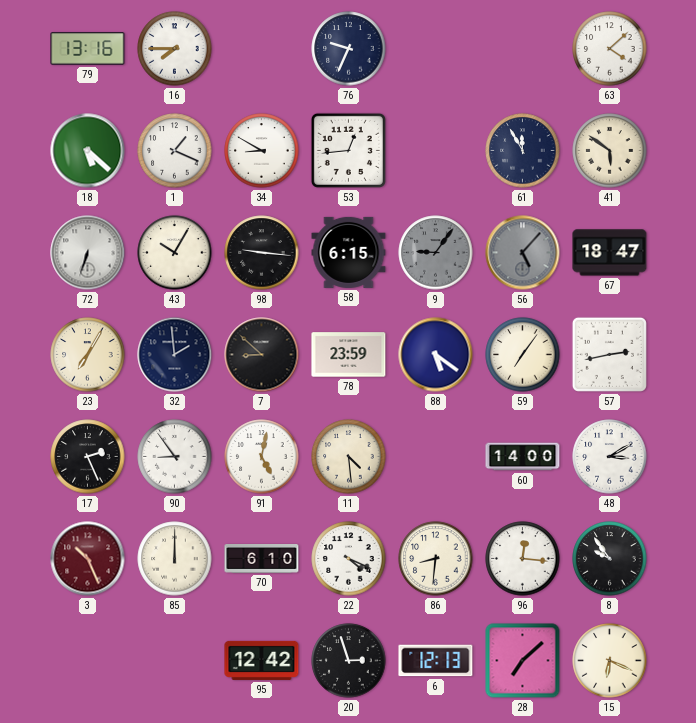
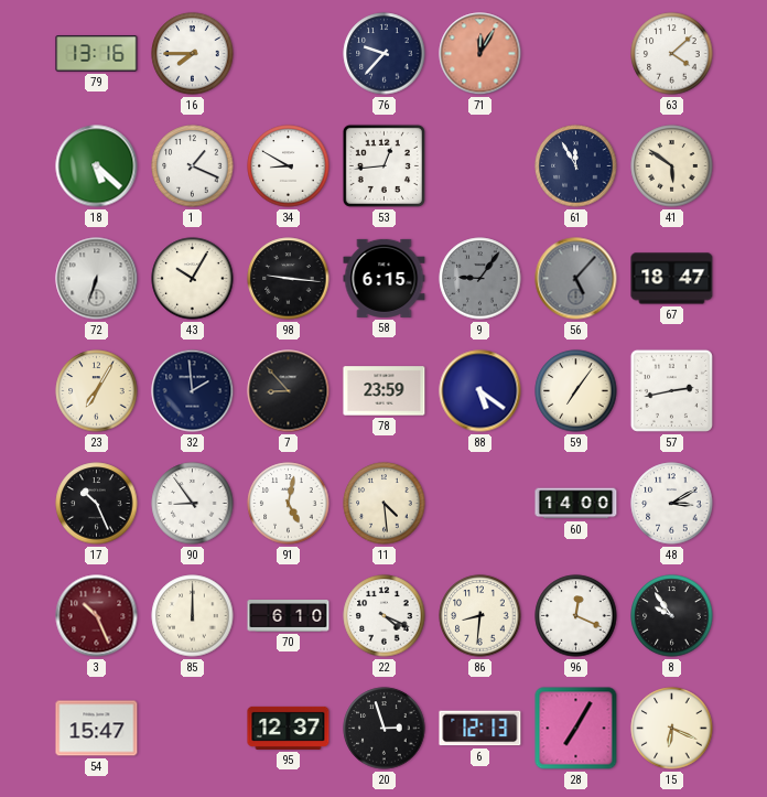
76: 9:34 -> 9:37
71: none -> 12:05
7: 8:52 -> 8:53
17: 2:26 -> 10:26
96: 12:16 -> 12:19
54: none -> 15:47
95: 12:42 -> 12:37
28: 7:08 -> 7:05
